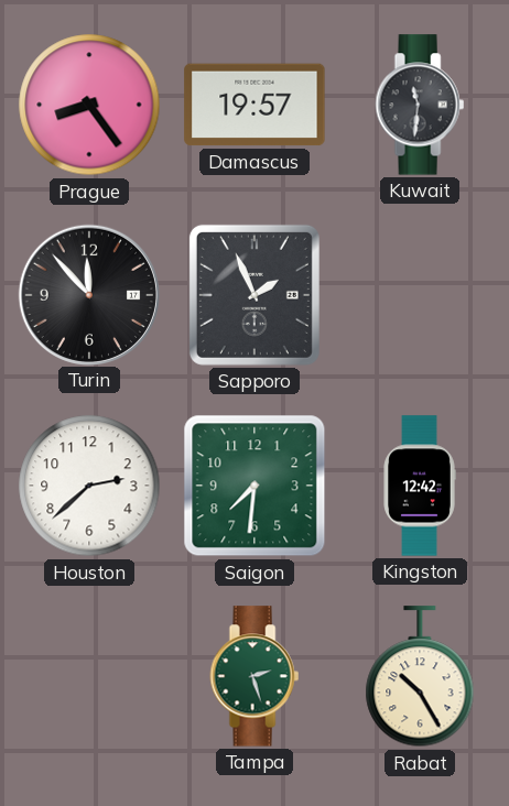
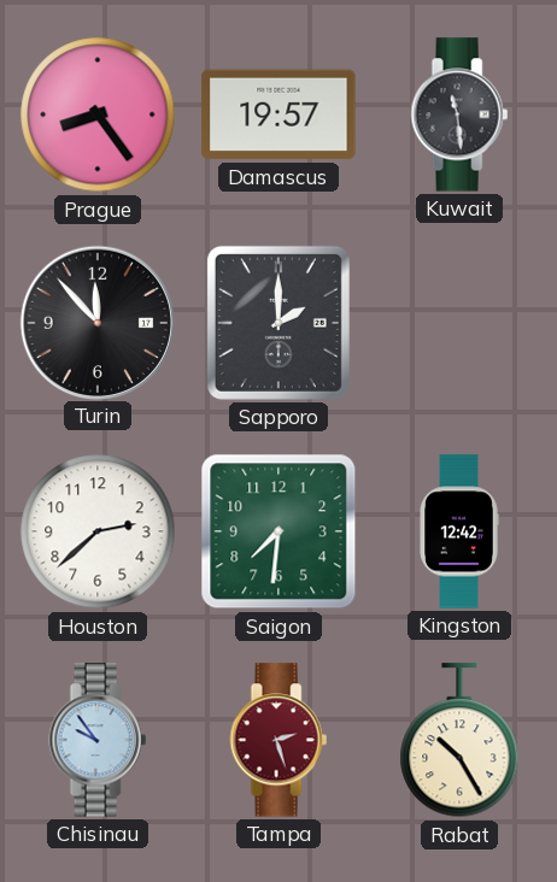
Kuwait: 11:31 -> 11:29
Sapporo: 1:56 -> 2:00
Chisinau: none -> 9:54
Tampa dial: green -> burgundy
